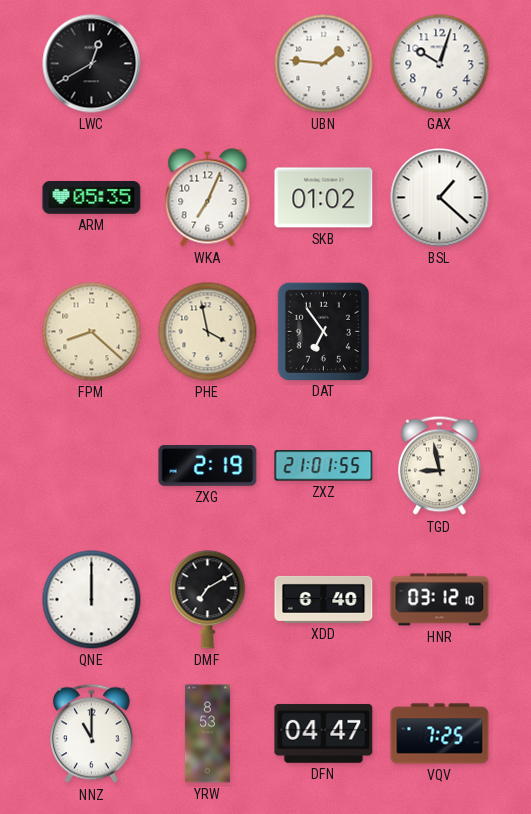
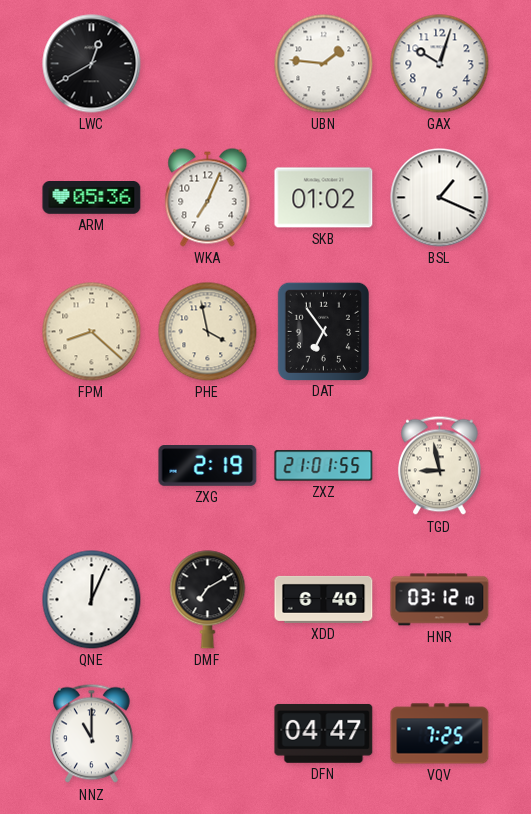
ARM: 05:35 -> 05:36
BSL: 1:22 -> 1:19
QNE: 12:00 -> 12:04
YRW: 8:53 -> none
